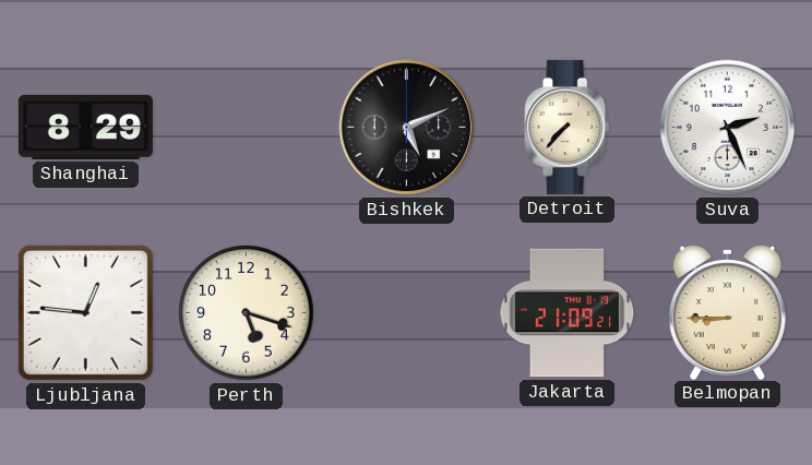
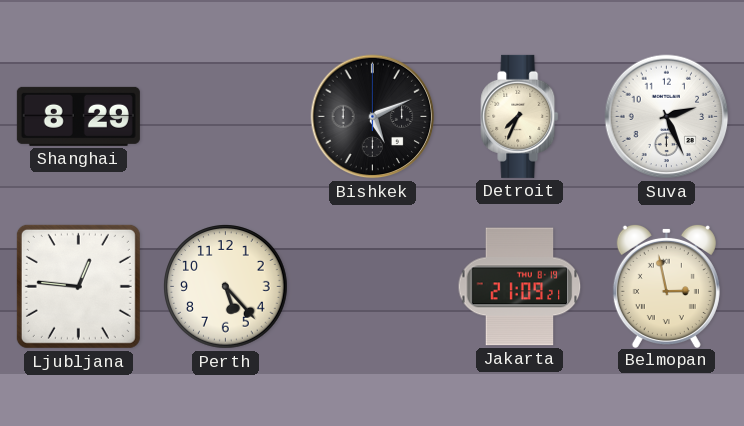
Detroit: 7:37 -> 7:34
Perth: 5:18 -> 5:23
Belmopan: 8:45 -> 2:58
